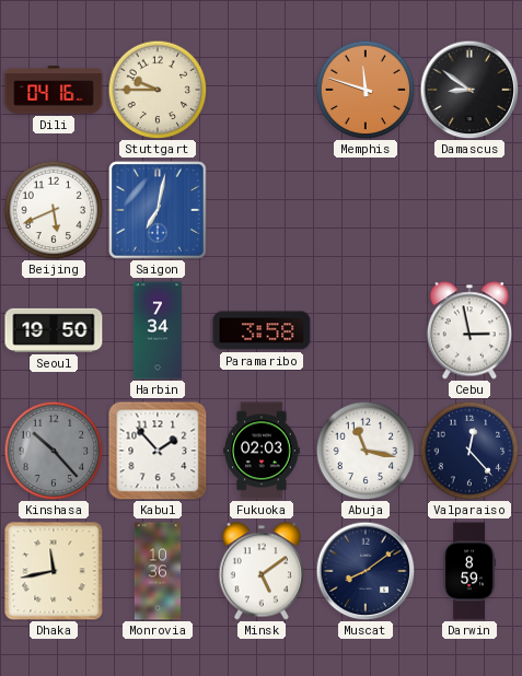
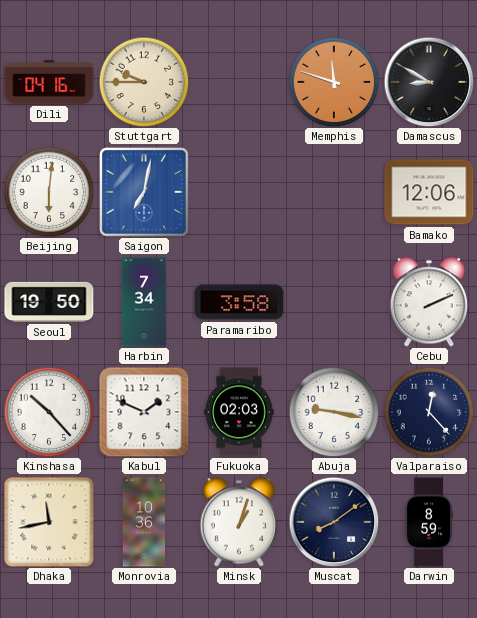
Damascus: 8:51 -> 8:50
Beijing: 5:41 -> 6:01
Bamako: none -> 12:06
Cebu: 2:58 -> 2:11
Kinshasa dial: grey -> white
Kabul: 1:53 -> 1:49
Abuja: 11:17 -> 9:17
Minsk: 5:09 -> 1:03
